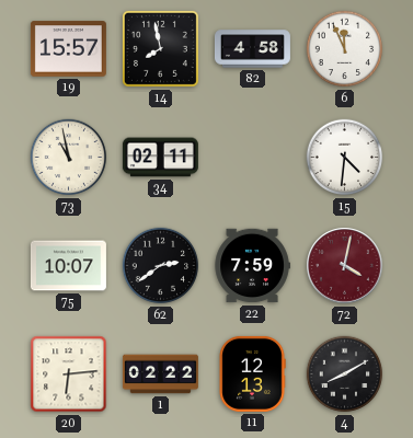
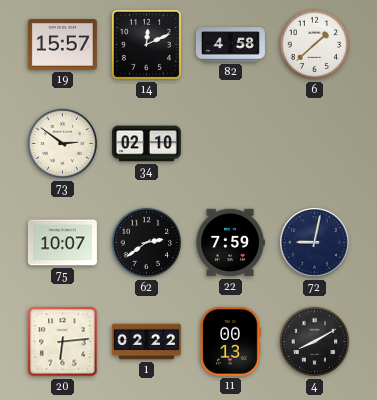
14: 7:58 -> 12:11
6: 11:56 -> 1:38
73: 10:58 -> 2:51
34: 02:11 -> 02:10
15: 4:31 -> none
72: 4:02 -> 9:02
72 dial: burgundy -> navy
11: 12:13 -> 00:13
